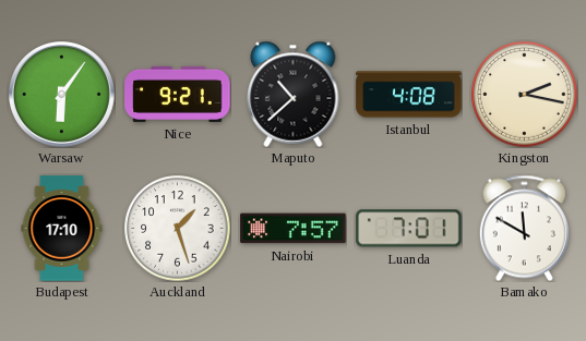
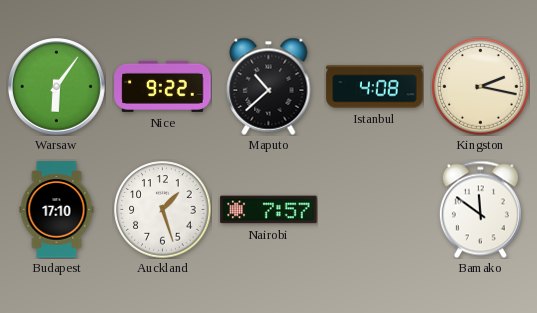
Nice: 9:21 -> 9:22
Luanda: 7:01 -> none
Bamako: 11:50 -> 11:51
